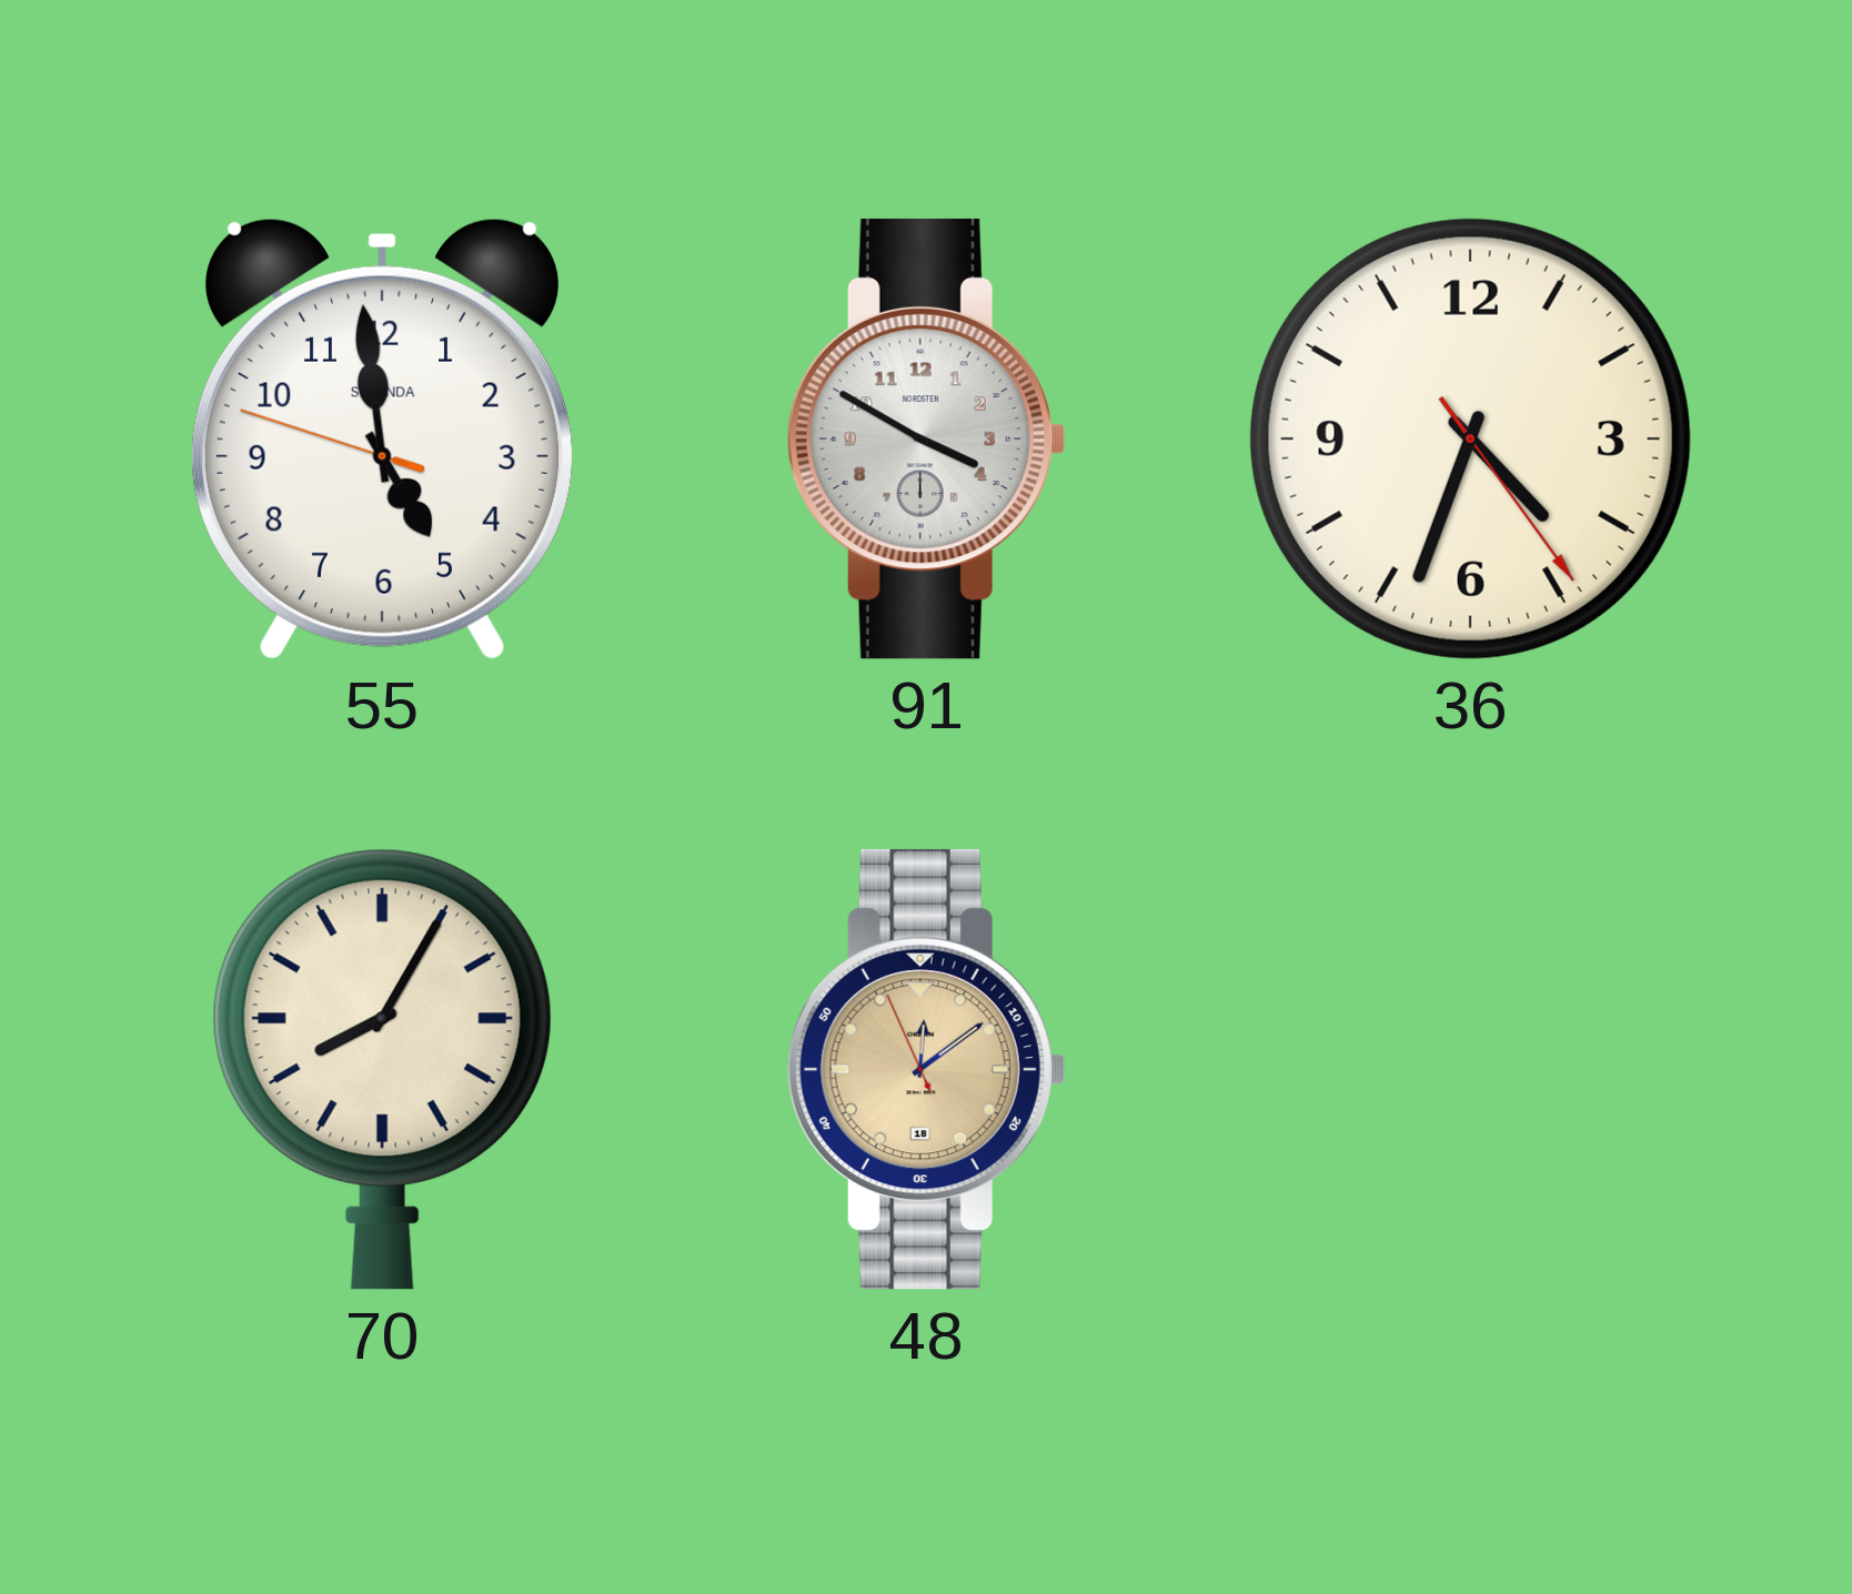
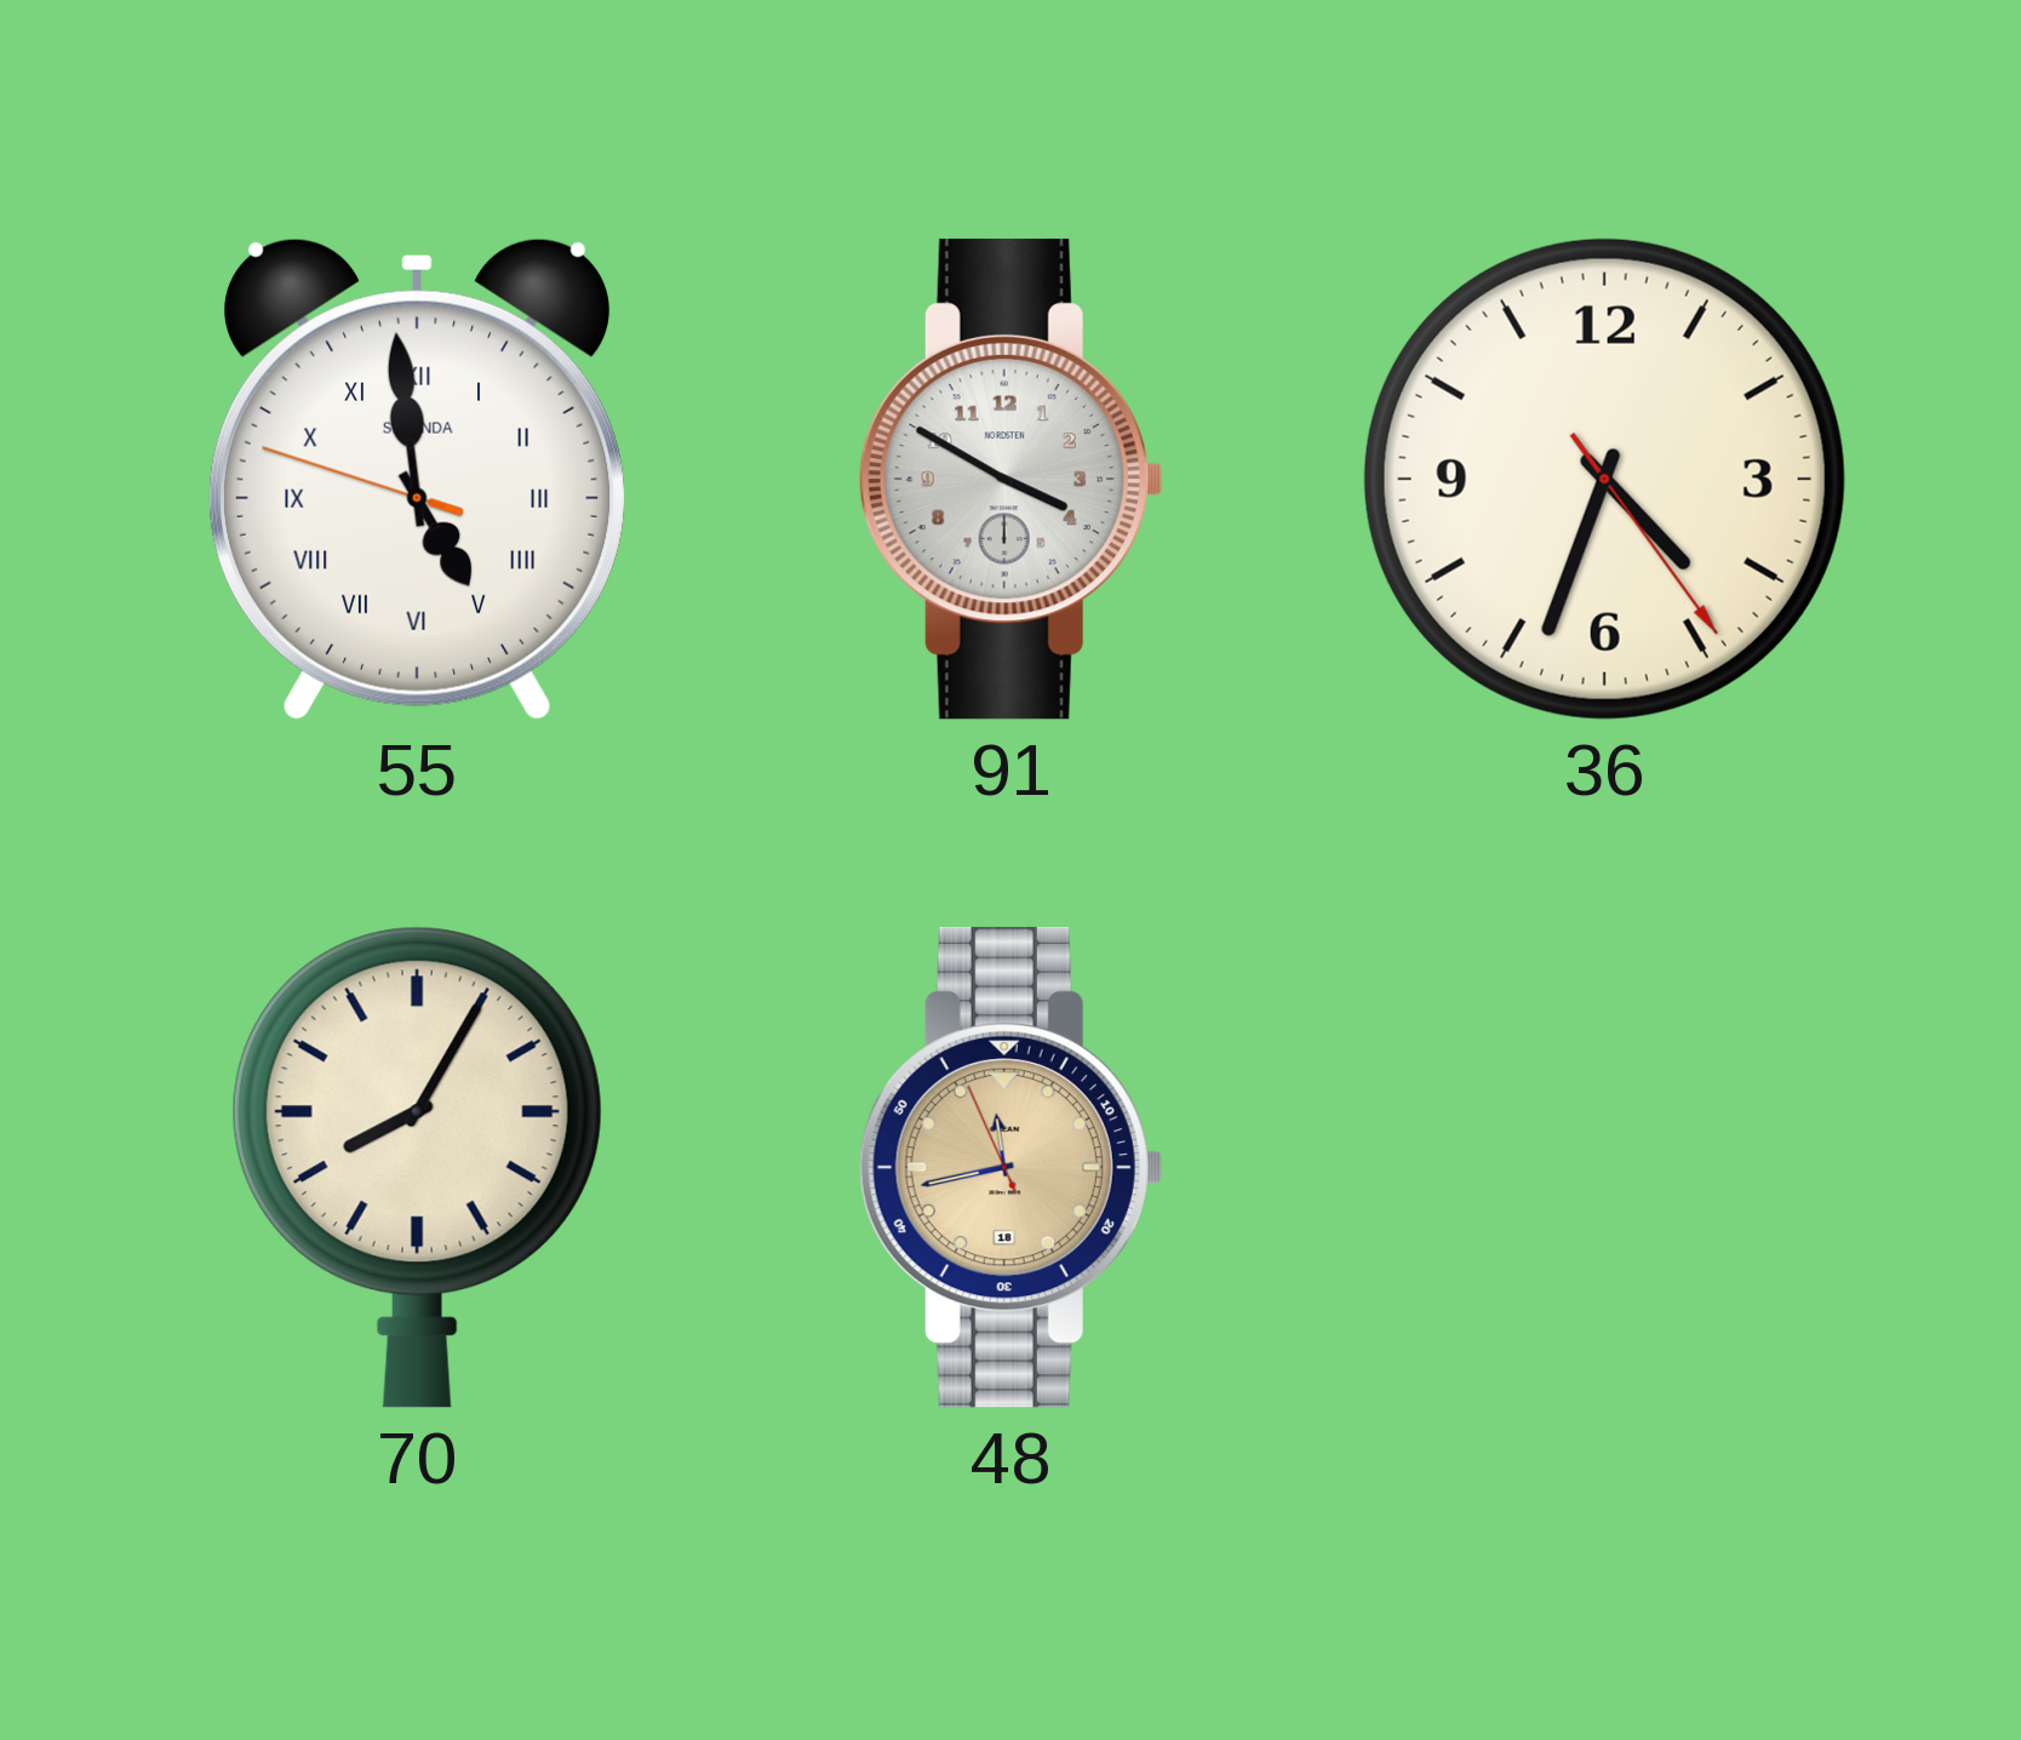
55 numerals: Arabic -> Roman
48: 12:08 -> 11:42
